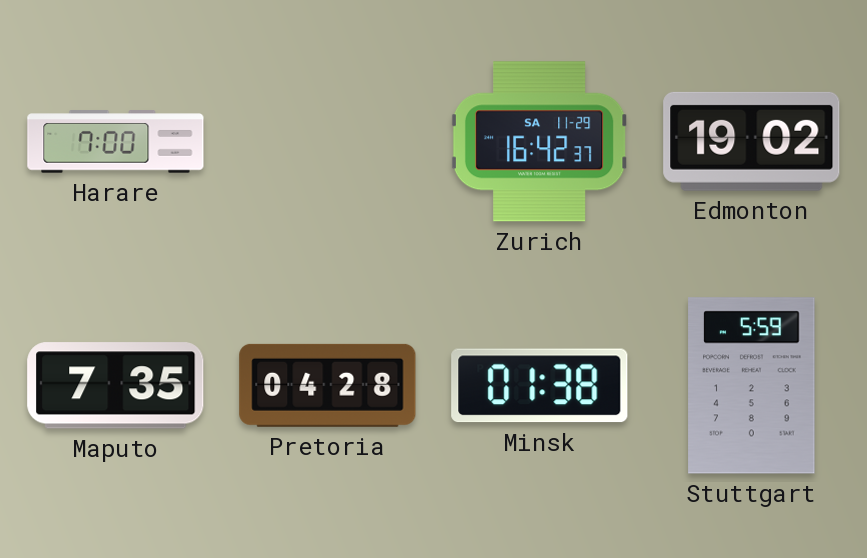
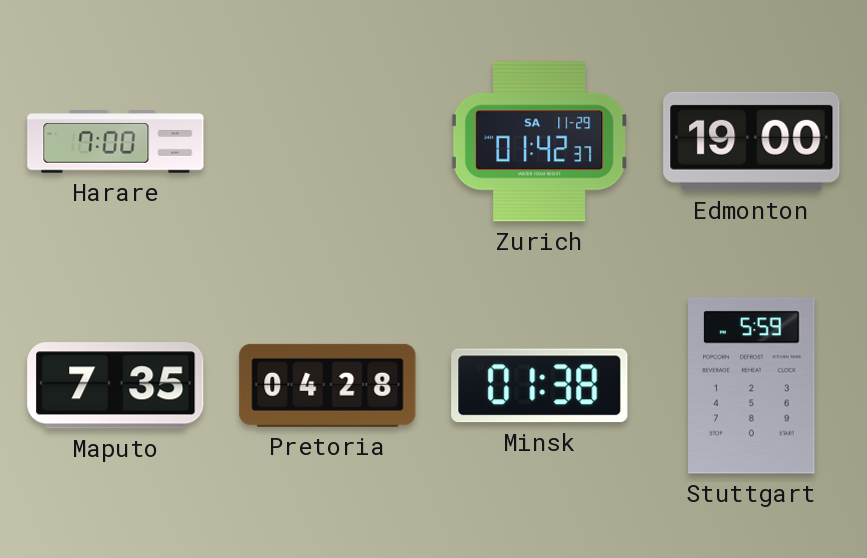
Zurich: 16:42 -> 01:42
Edmonton: 19:02 -> 19:00
